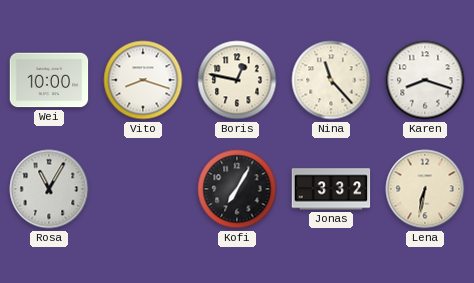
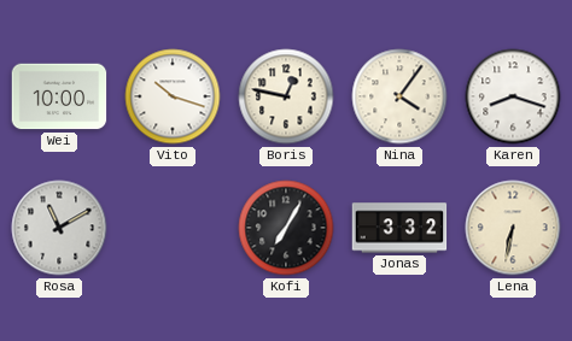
Vito: 8:18 -> 10:18
Nina: 11:23 -> 4:06
Rosa: 11:05 -> 11:10
